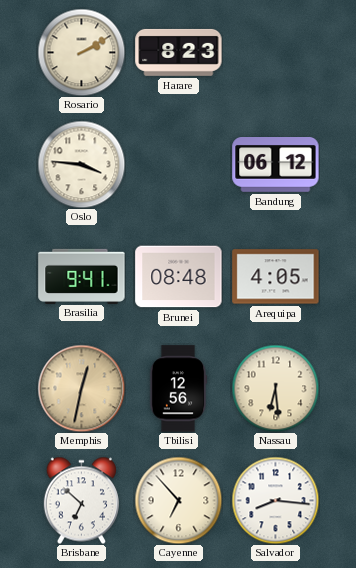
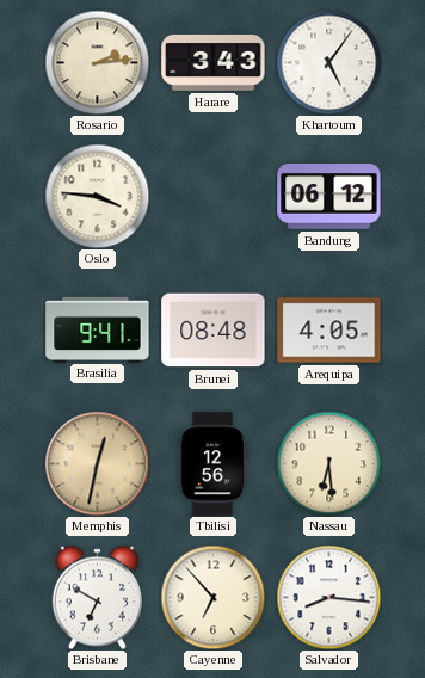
Rosario: 2:10 -> 2:14
Harare: 8:23 -> 3:43
Khartoum: none -> 5:06
Brisbane: 6:52 -> 6:50
